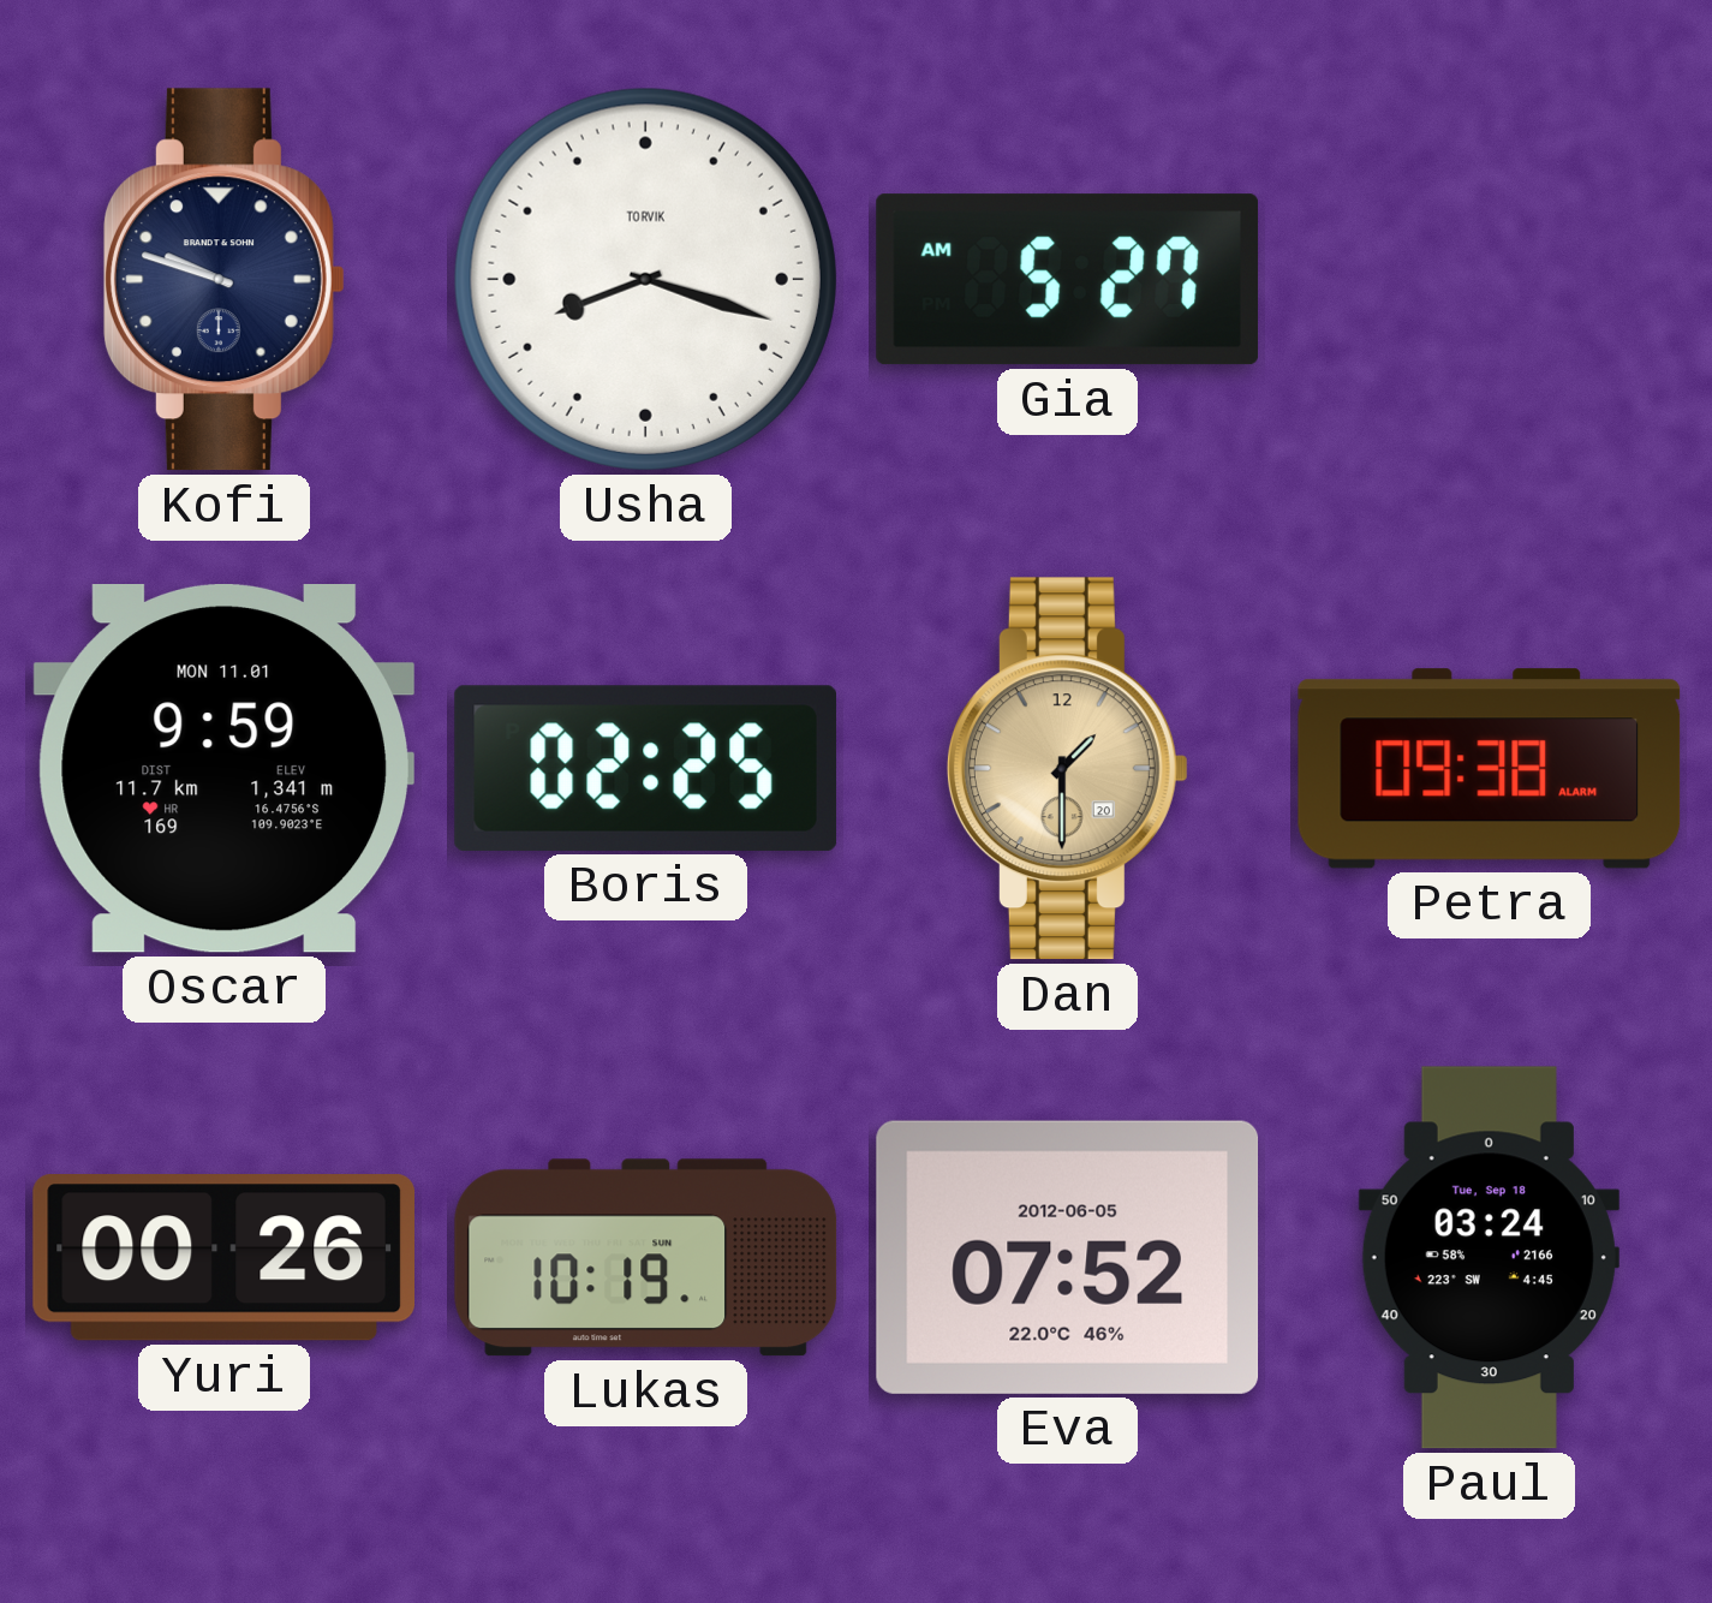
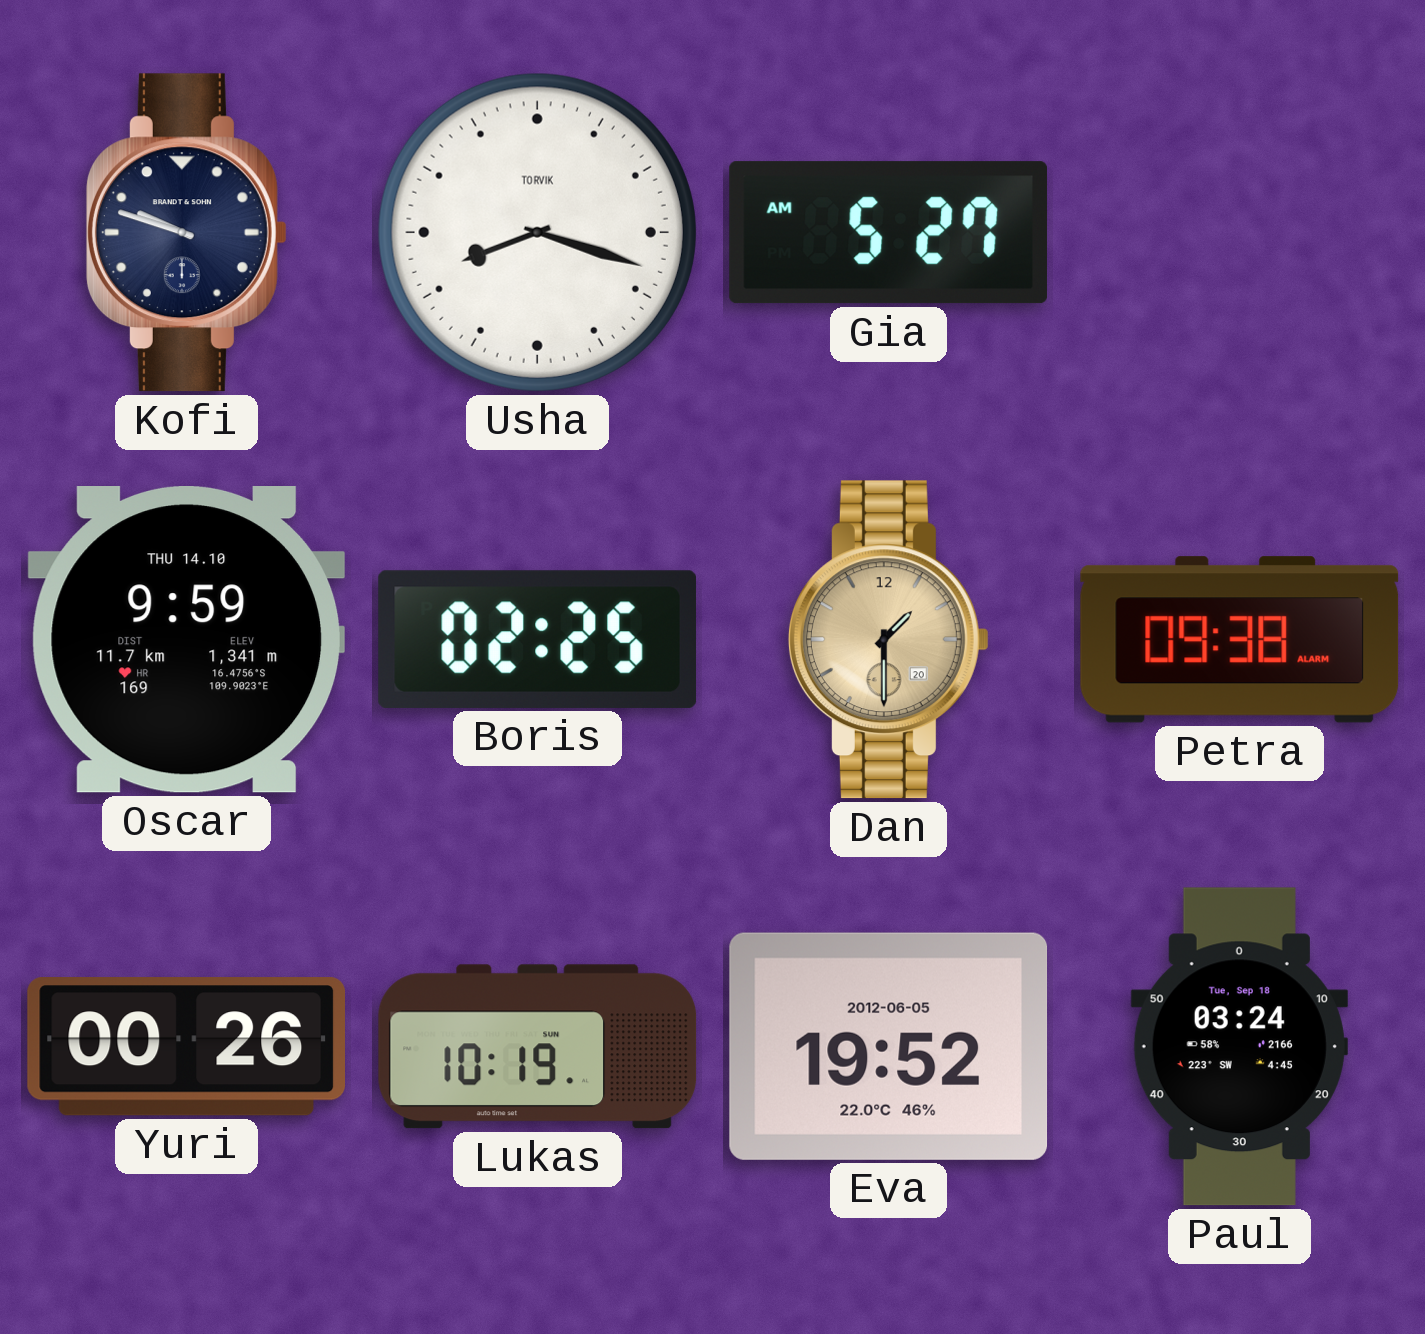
Oscar date: MON 11.01 -> THU 14.10
Eva: 07:52 -> 19:52
